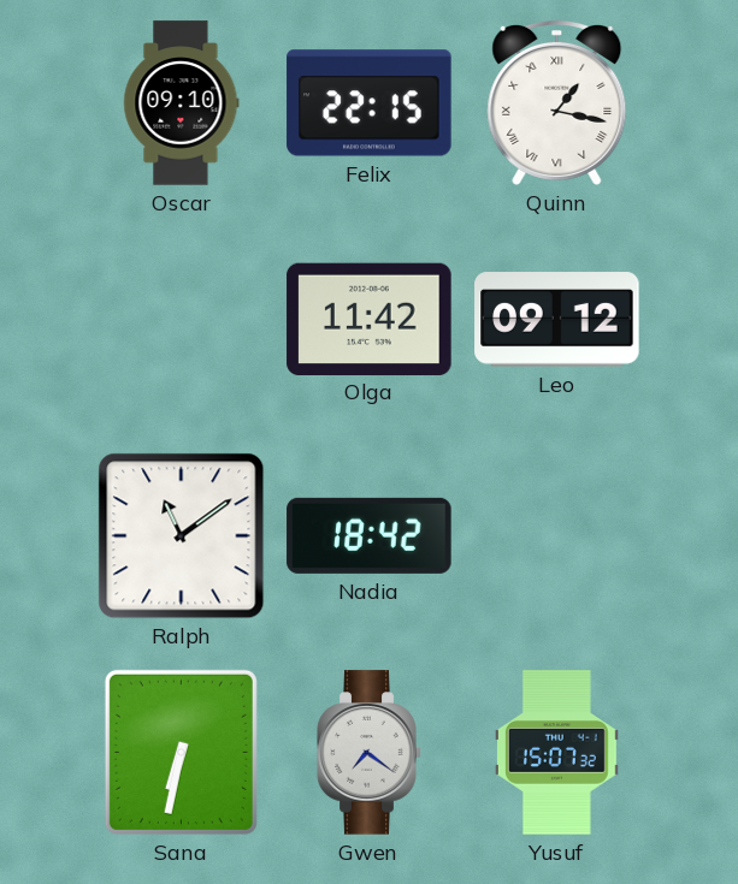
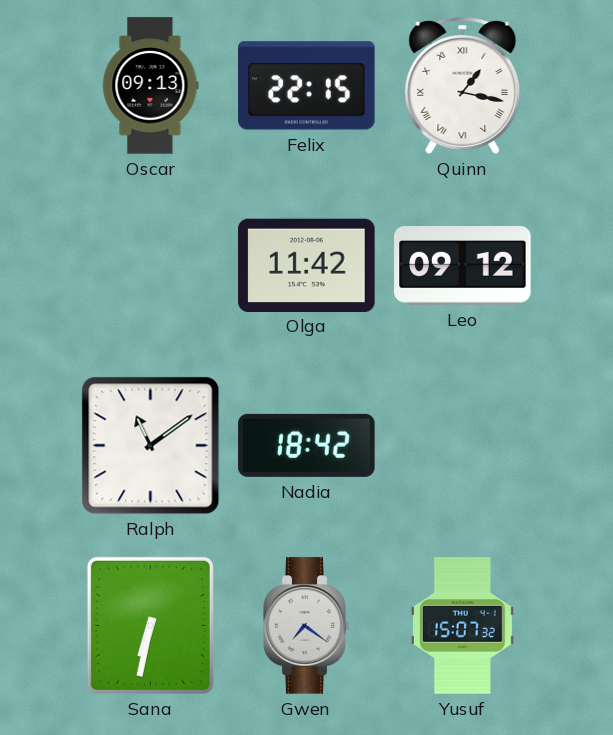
Oscar: 09:10 -> 09:13
